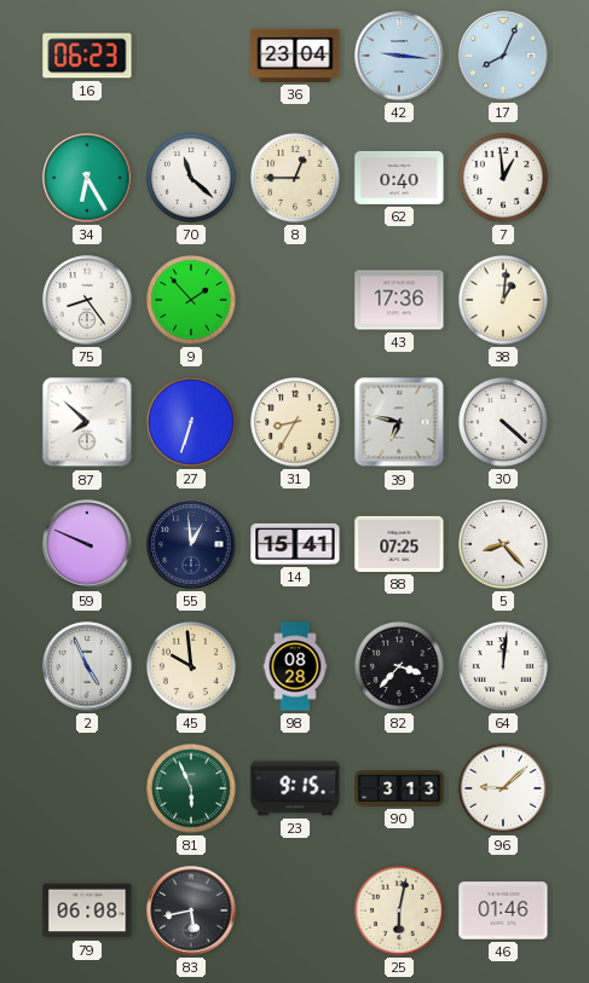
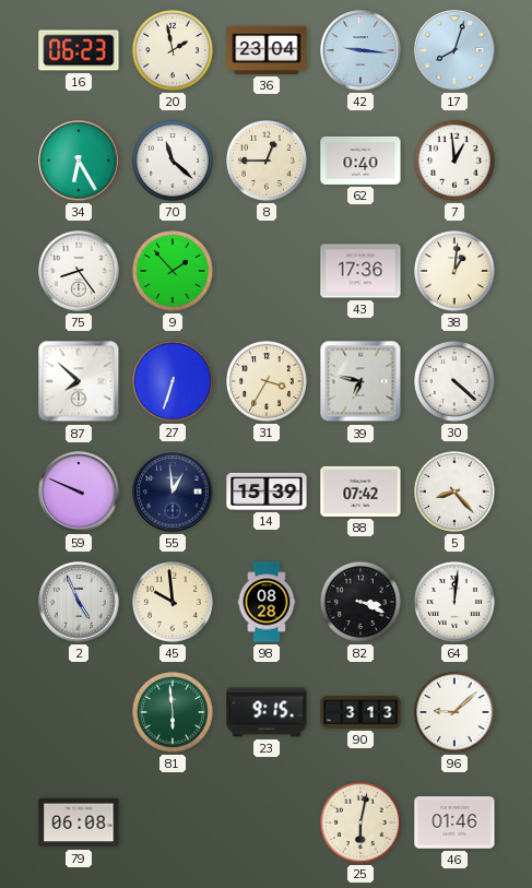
20: none -> 1:58
17: 8:04 -> 8:03
31: 8:35 -> 3:35
14: 15:41 -> 15:39
88: 07:25 -> 07:42
82: 3:37 -> 3:19
81: 5:56 -> 5:59
83: 5:43 -> none
